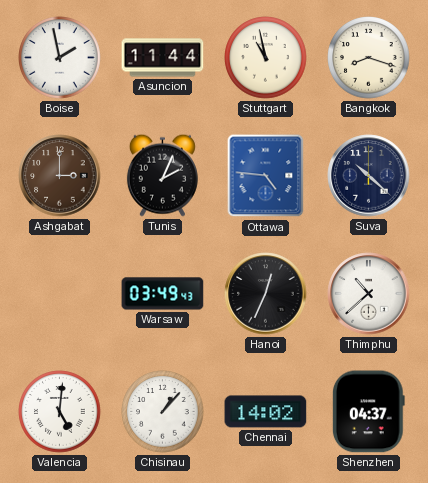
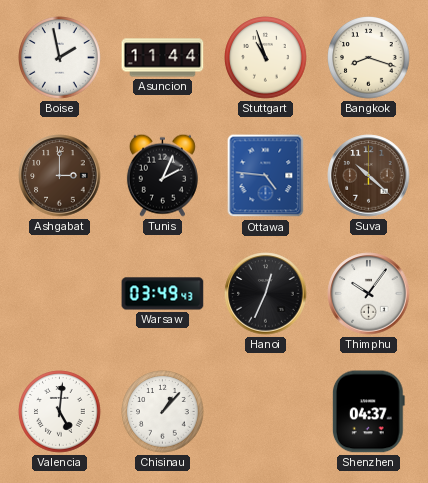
Stuttgart: 10:58 -> 10:57
Suva dial: navy -> brown
Thimphu: 10:38 -> 10:06
Chennai: 14:02 -> none
